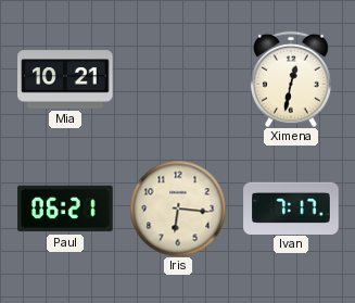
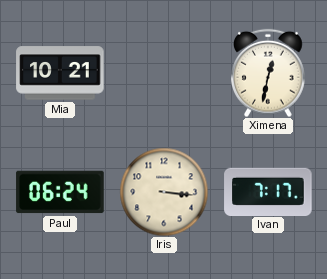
Paul: 06:21 -> 06:24
Iris: 6:16 -> 3:16
